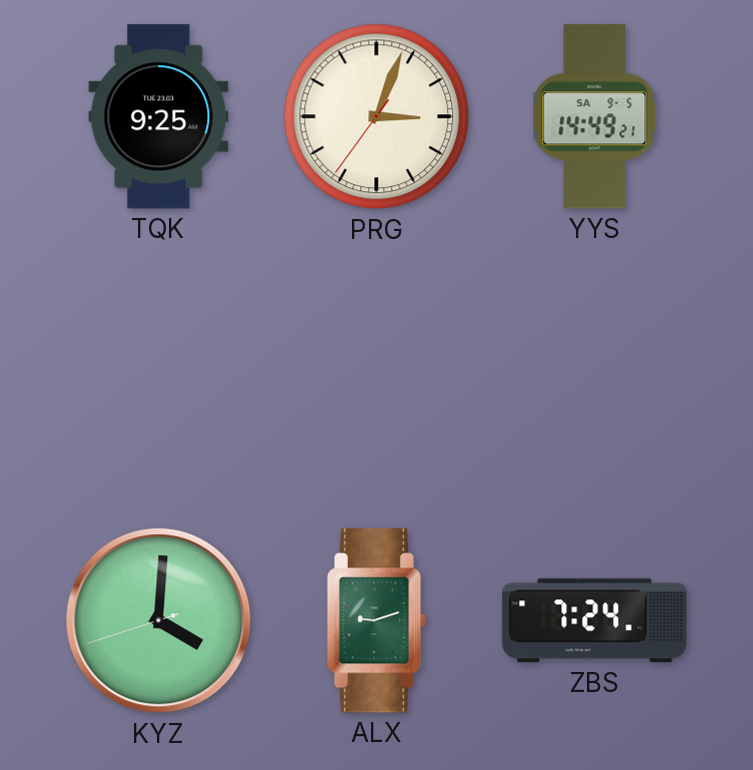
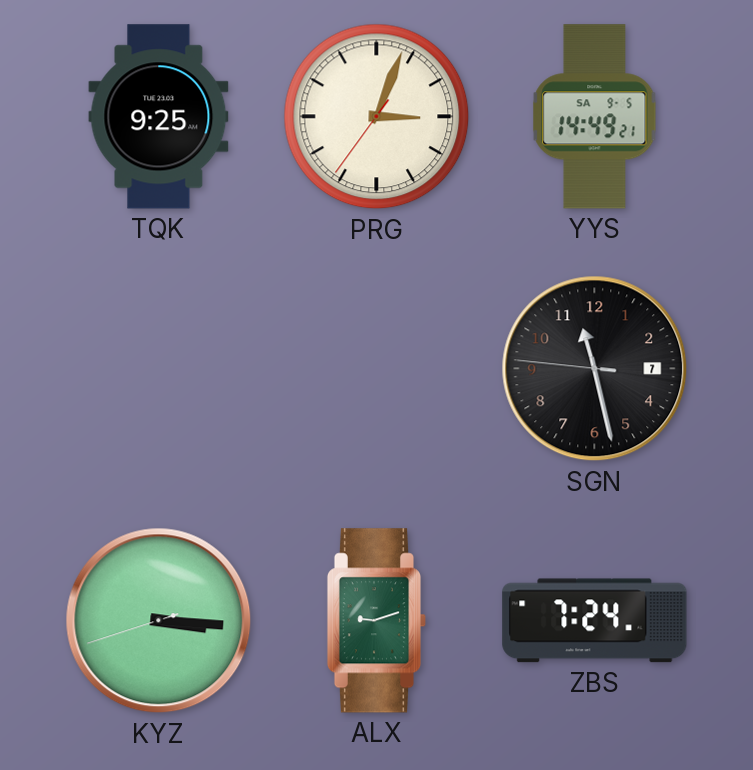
SGN: none -> 11:27
KYZ: 4:00 -> 3:15
